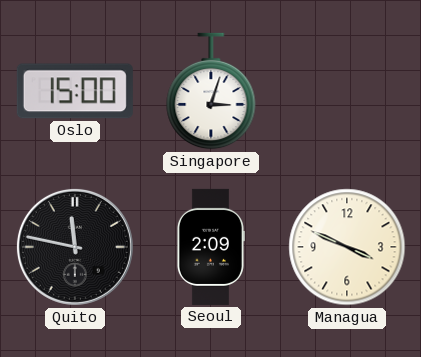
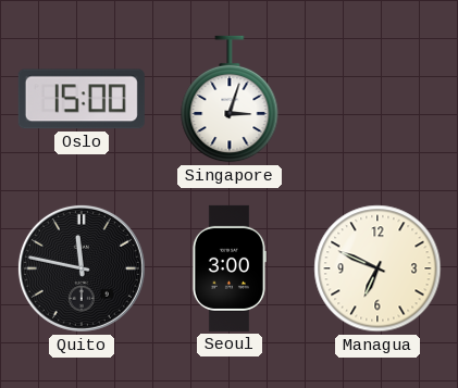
Seoul: 2:09 -> 3:00
Managua: 3:49 -> 6:49
